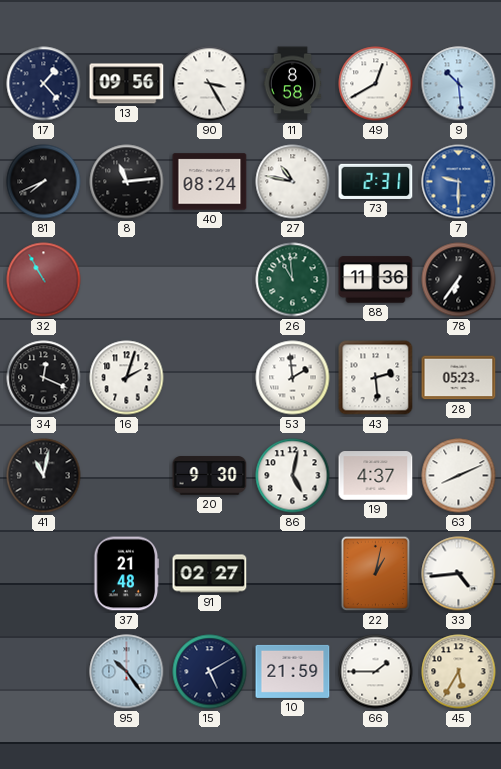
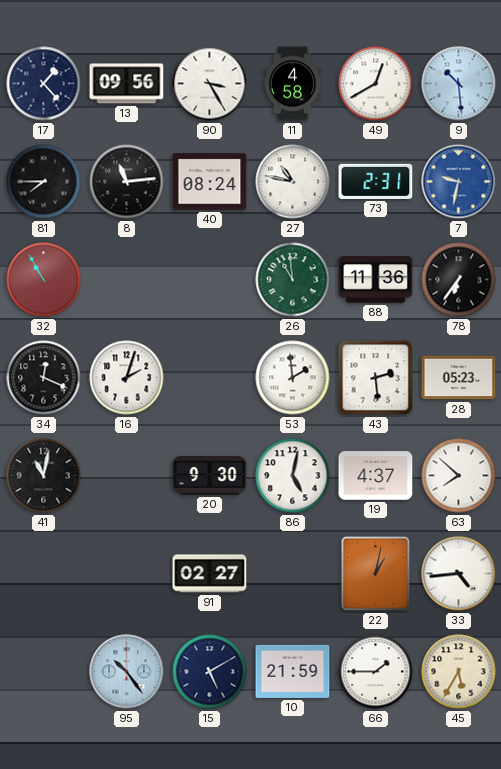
11: 8:58 -> 4:58
81: 7:41 -> 7:45
7: 9:30 -> 9:32
63: 8:11 -> 7:52
37: 21:48 -> none
